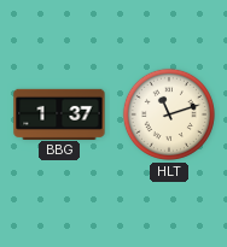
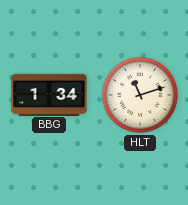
BBG: 1:37 -> 1:34
